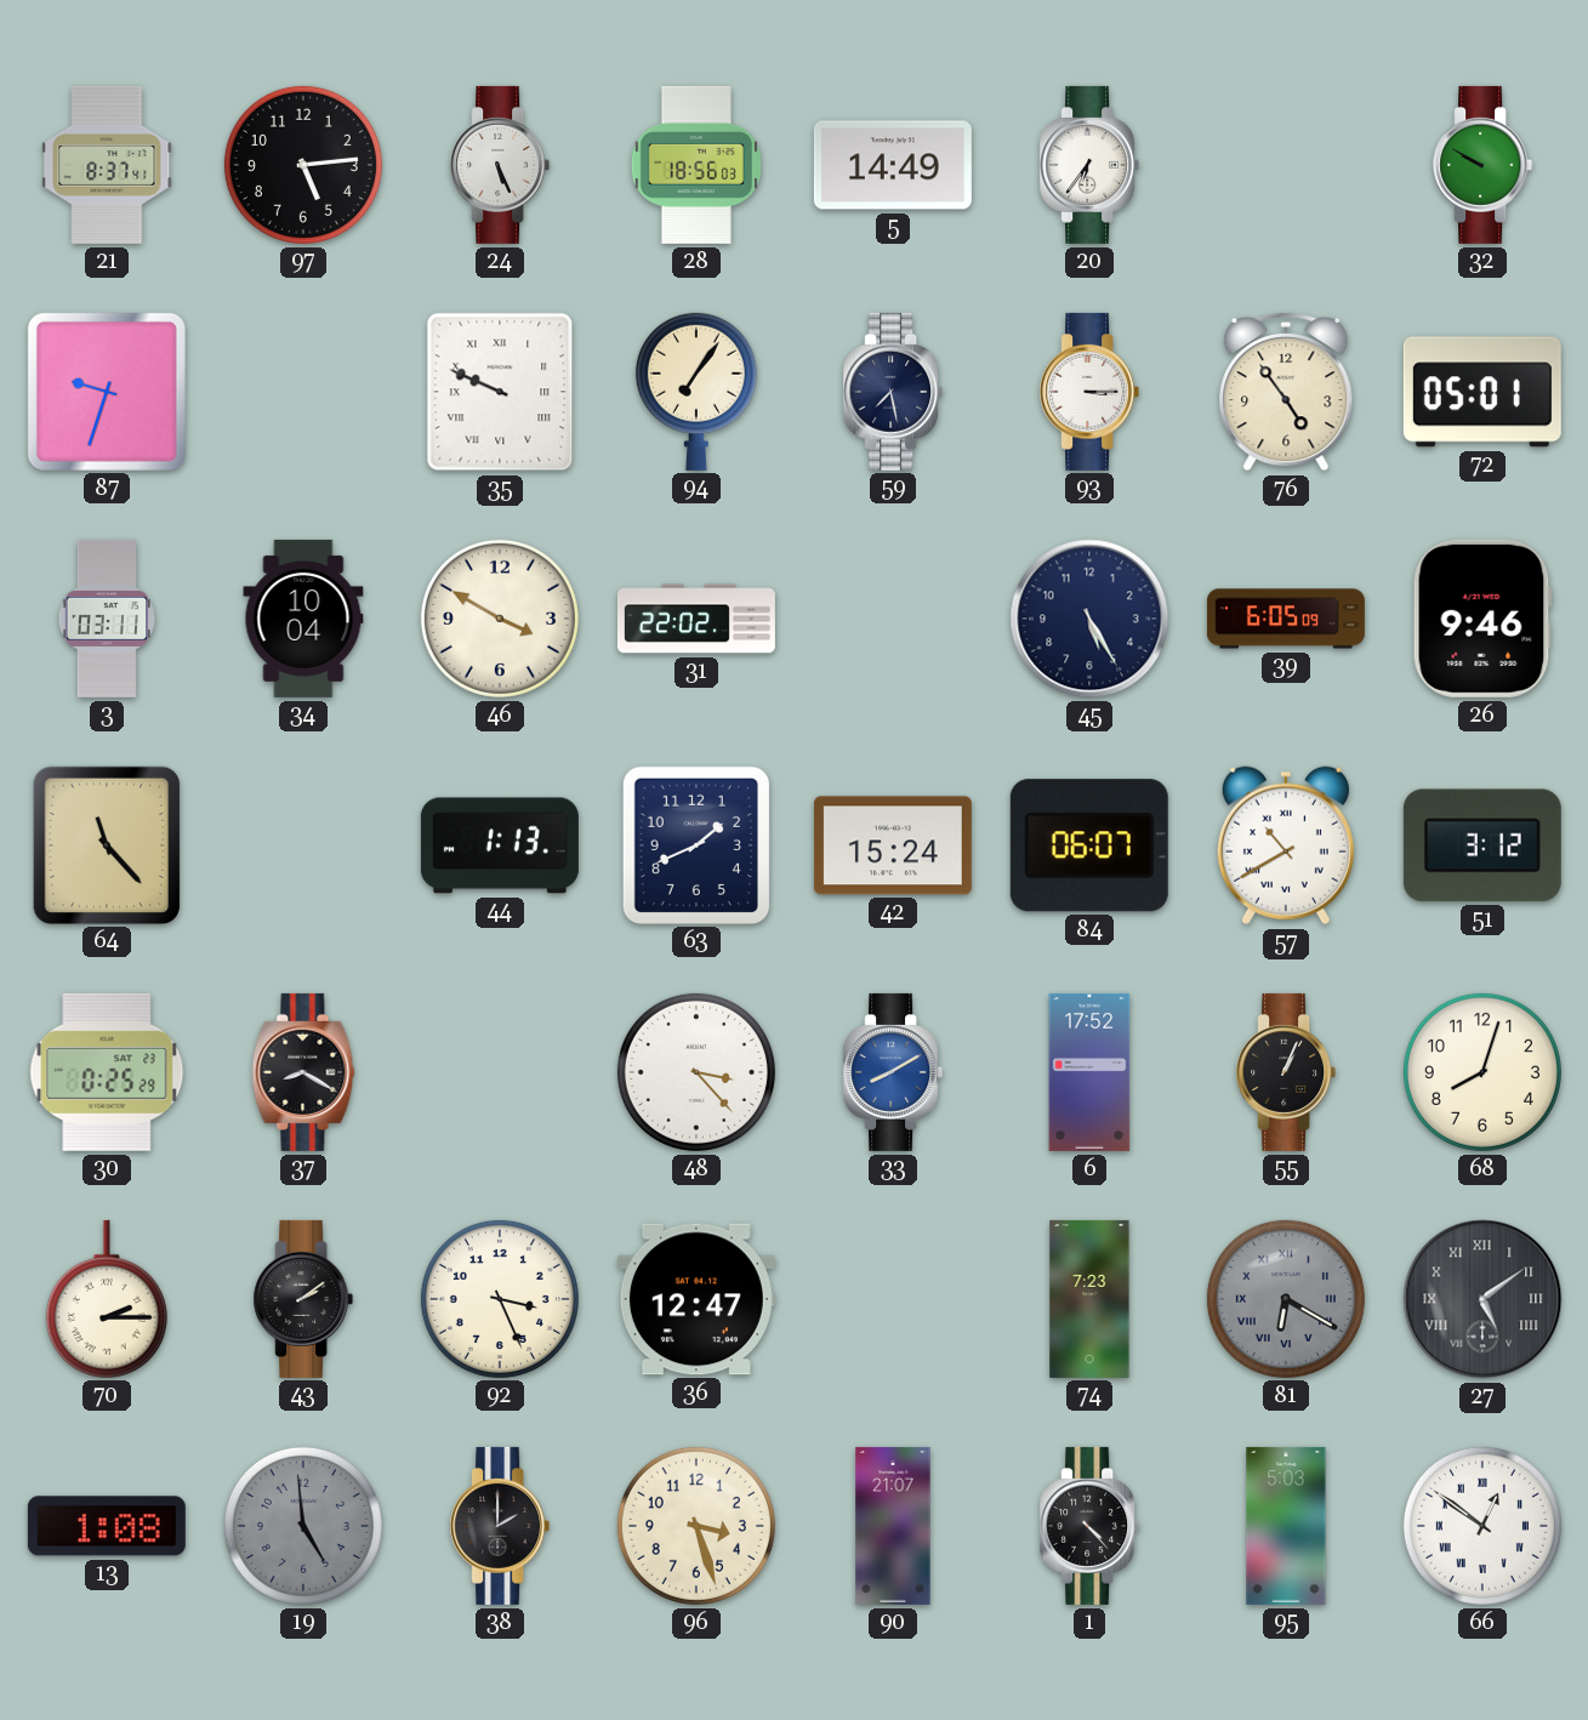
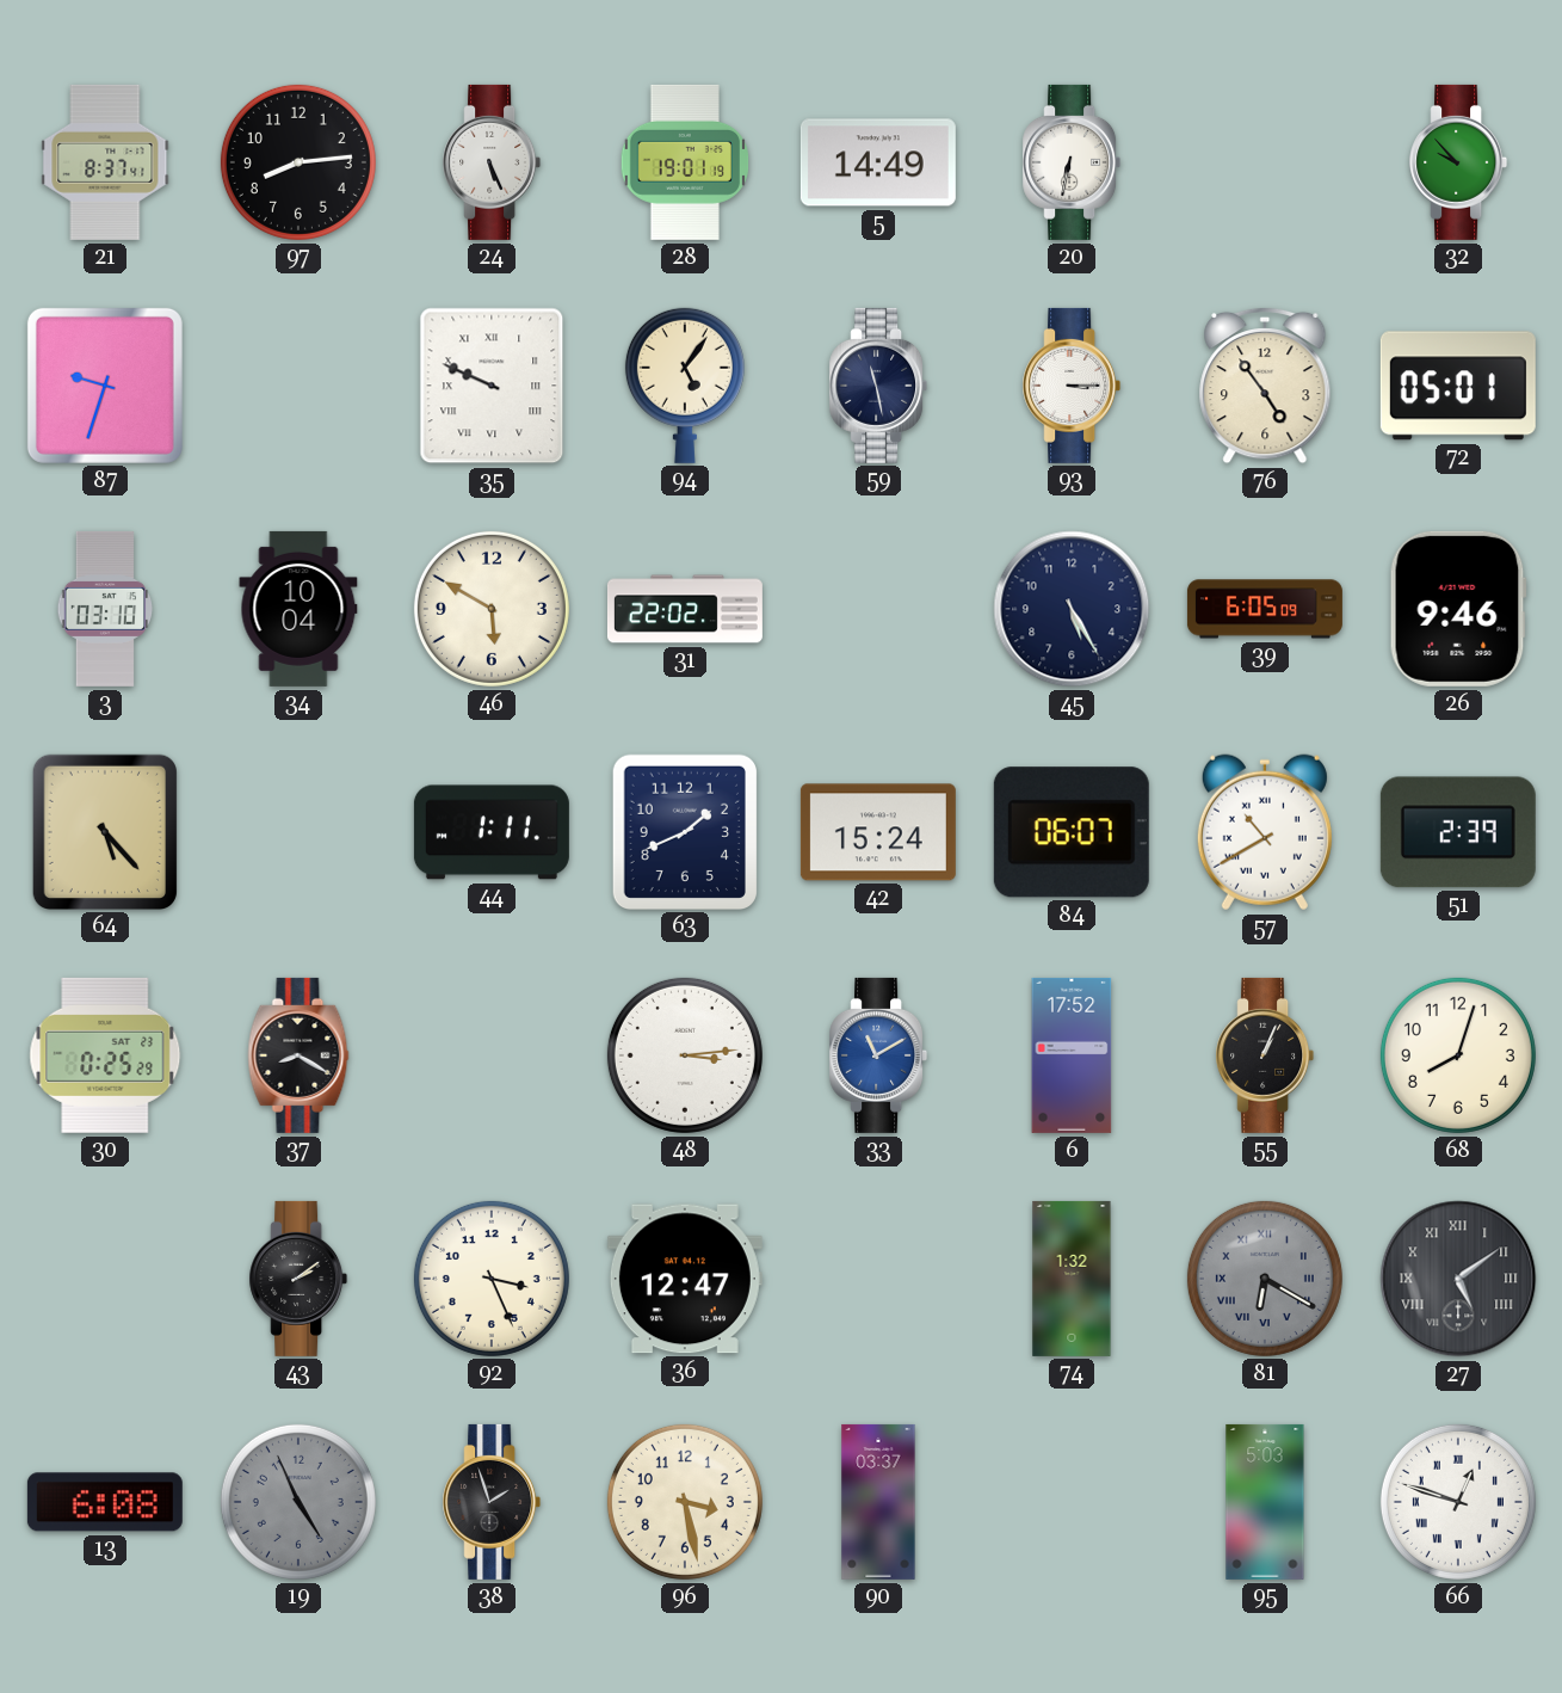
97: 5:14 -> 8:14
28: 18:56 -> 19:01
20: 6:36 -> 6:32
32: 9:50 -> 9:53
94: 7:06 -> 5:06
59: 7:28 -> 11:28
3: 03:11 -> 03:10
46: 3:50 -> 5:50
64: 11:23 -> 5:23
44: 1:13 -> 1:11
51: 3:12 -> 2:39
48: 3:23 -> 3:14
33: 8:10 -> 11:10
70: 2:15 -> none
74: 7:23 -> 1:32
13: 1:08 -> 6:08
19: 4:59 -> 4:56
38: 2:00 -> 1:57
96: 3:27 -> 3:28
90: 21:07 -> 03:37
1: 4:23 -> none
66: 12:51 -> 12:48
